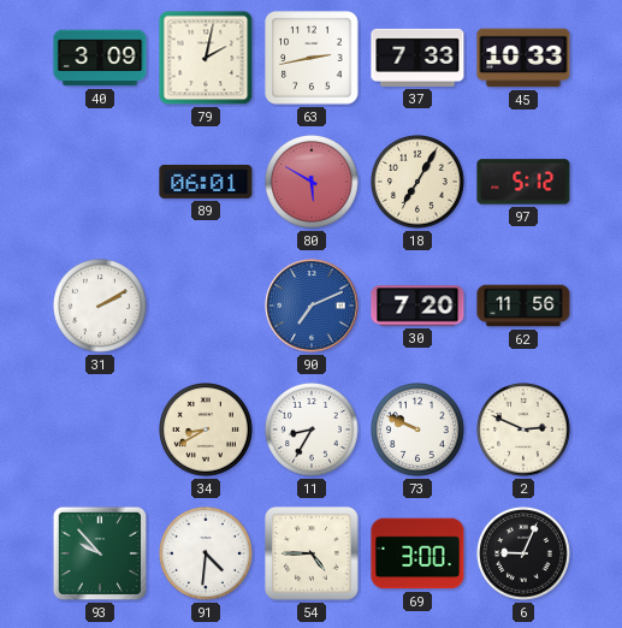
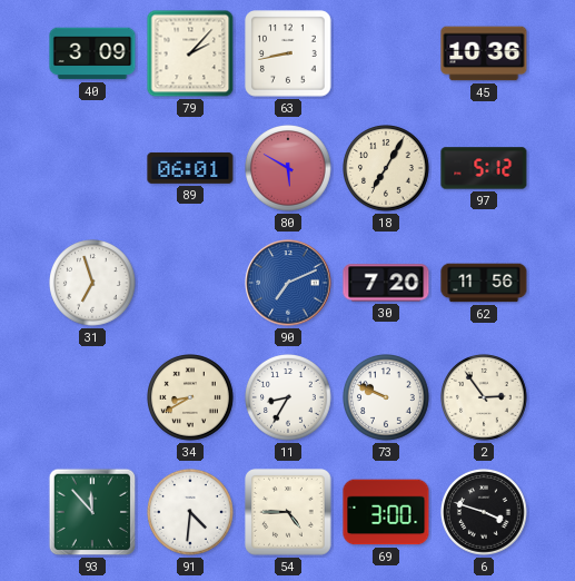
79: 2:02 -> 2:07
63: 2:43 -> 8:43
37: 7:33 -> none
45: 10:33 -> 10:36
31: 2:10 -> 6:57
2: 2:49 -> 2:54
93: 9:53 -> 11:53
6: 9:04 -> 3:48
